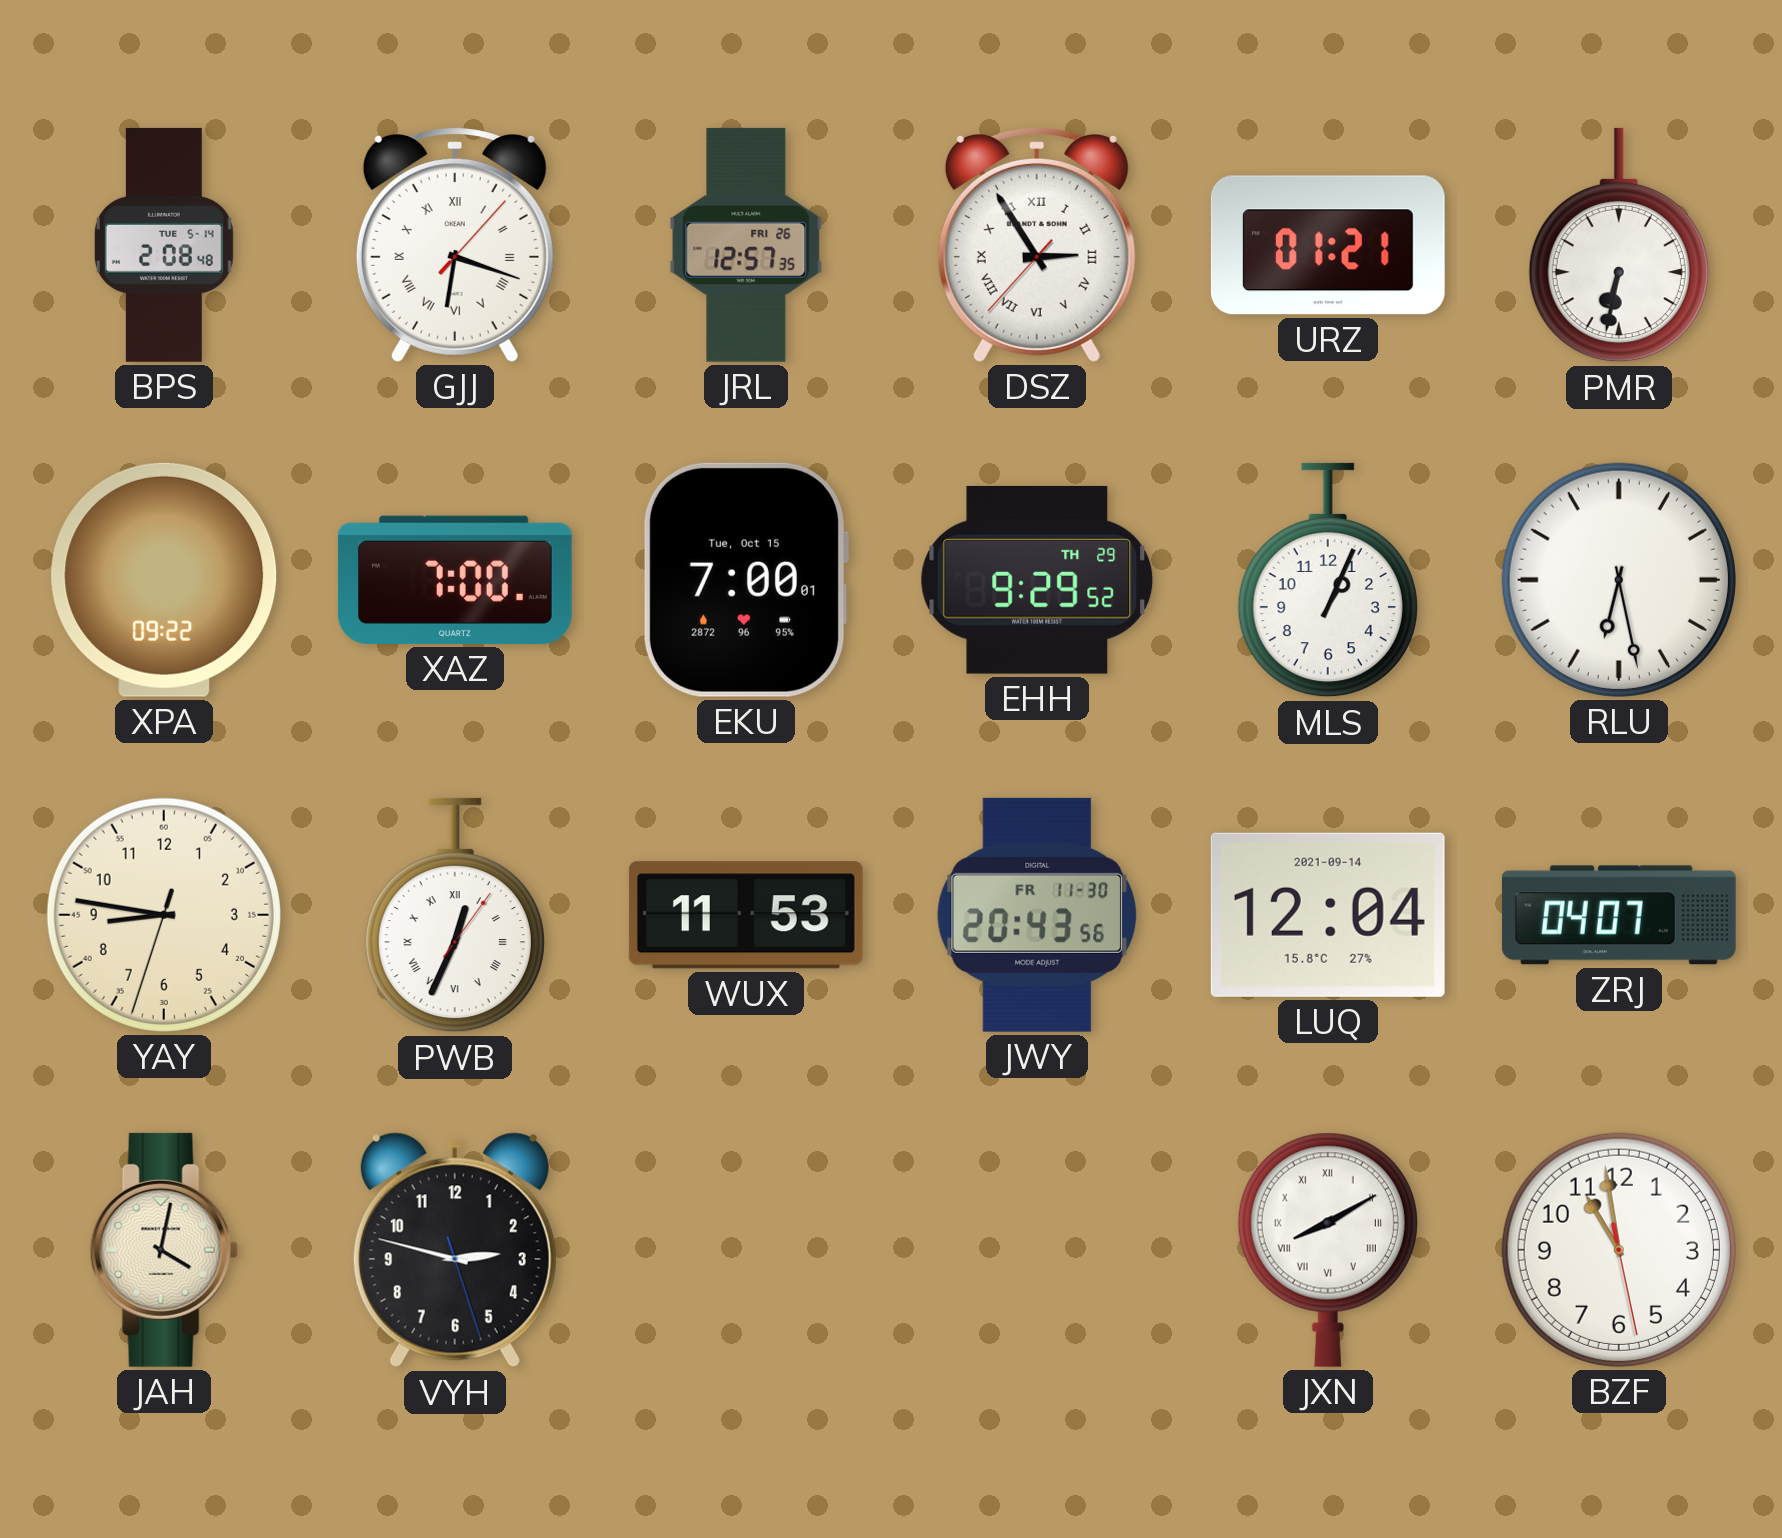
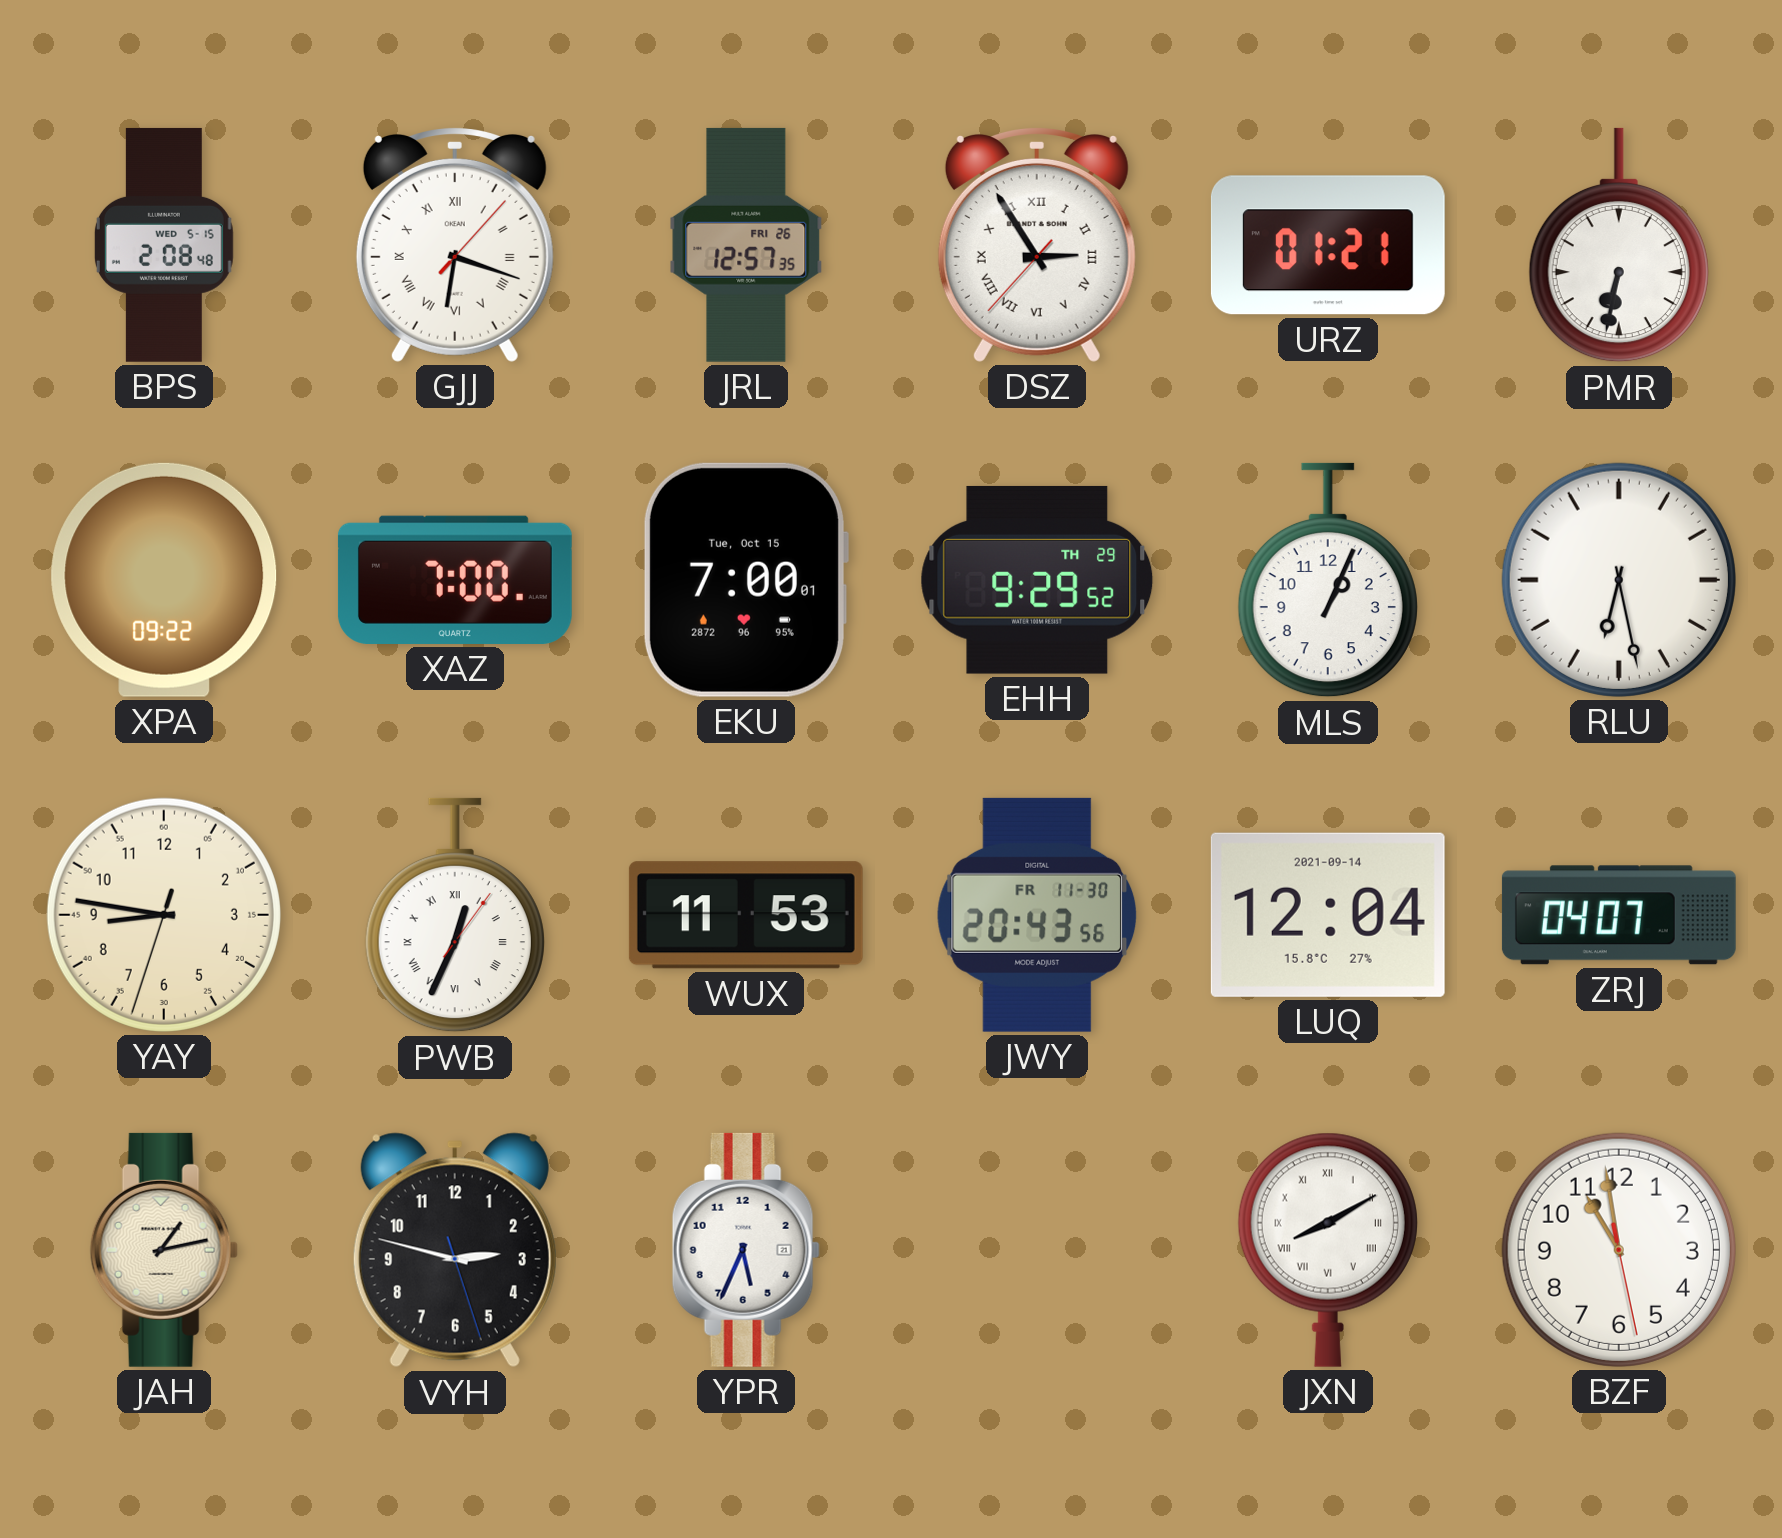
BPS date: TUE 5-14 -> WED 5-15
JAH: 4:02 -> 1:13
YPR: none -> 5:34
